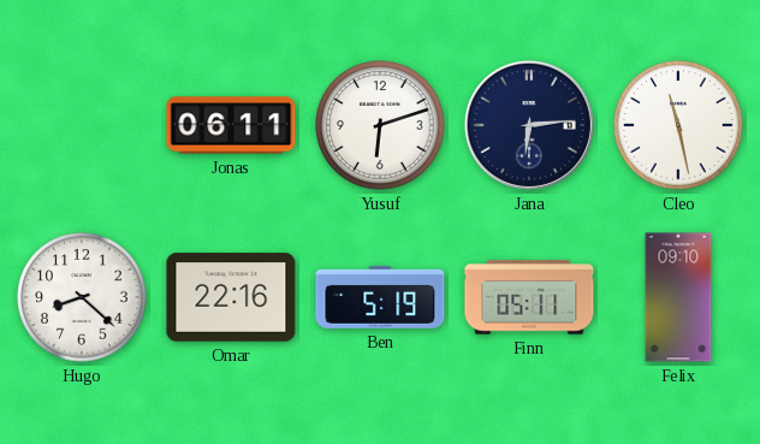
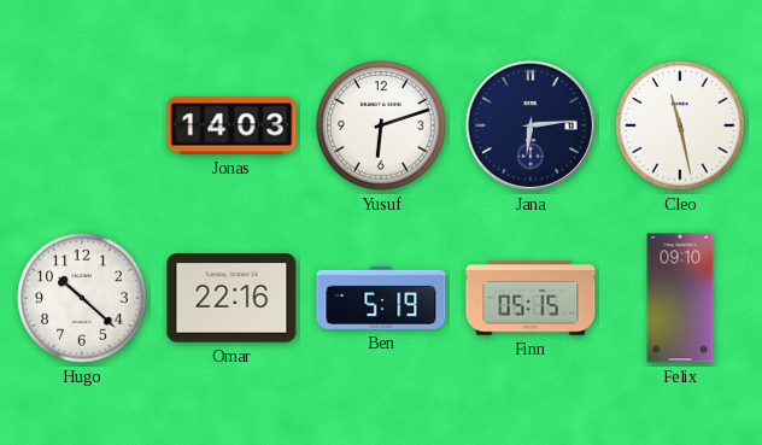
Jonas: 06:11 -> 14:03
Hugo: 8:22 -> 10:22
Finn: 05:11 -> 05:15
